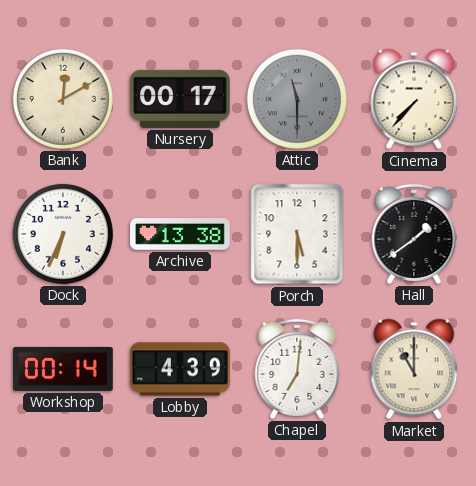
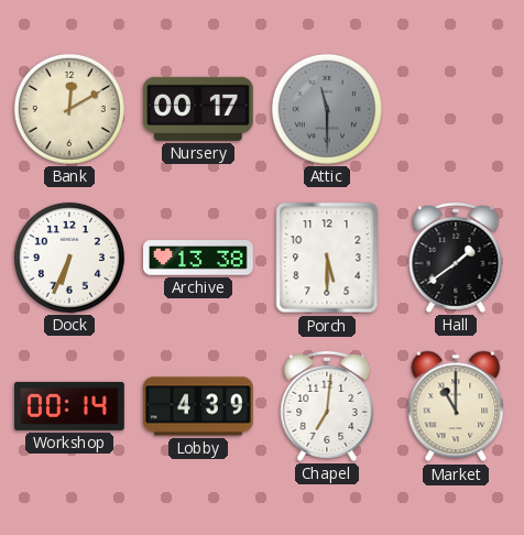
Cinema: 7:37 -> none
